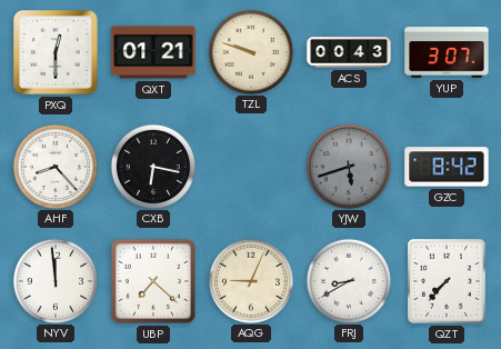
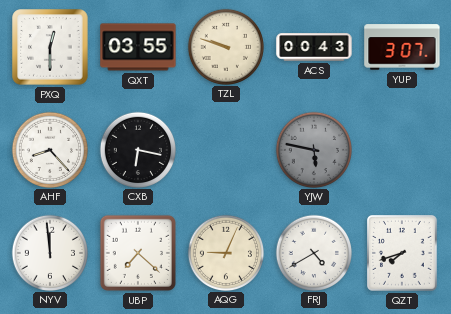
QXT: 01:21 -> 03:55
YJW: 5:42 -> 5:47
GZC: 8:42 -> none
FRJ: 8:40 -> 4:40
QZT: 7:37 -> 7:42
